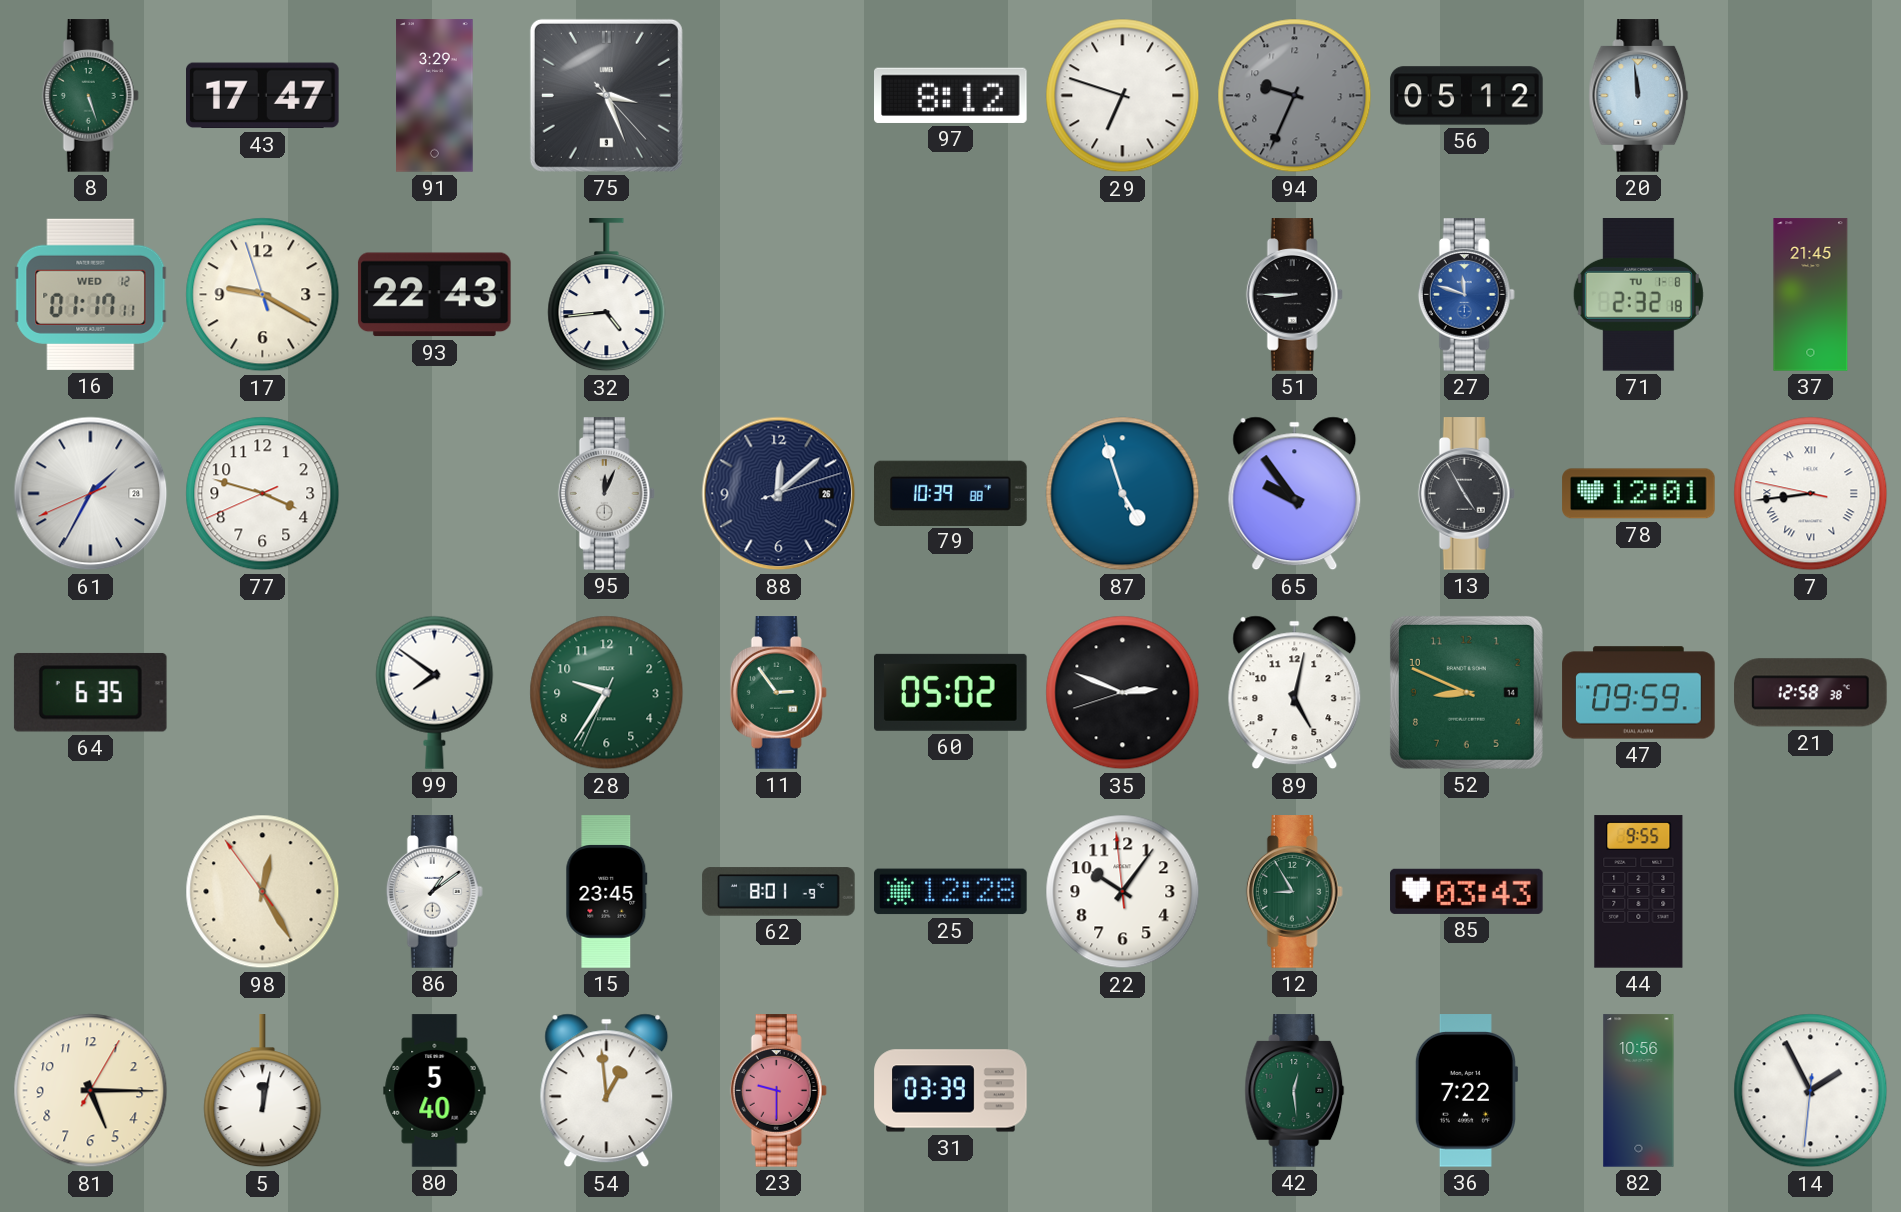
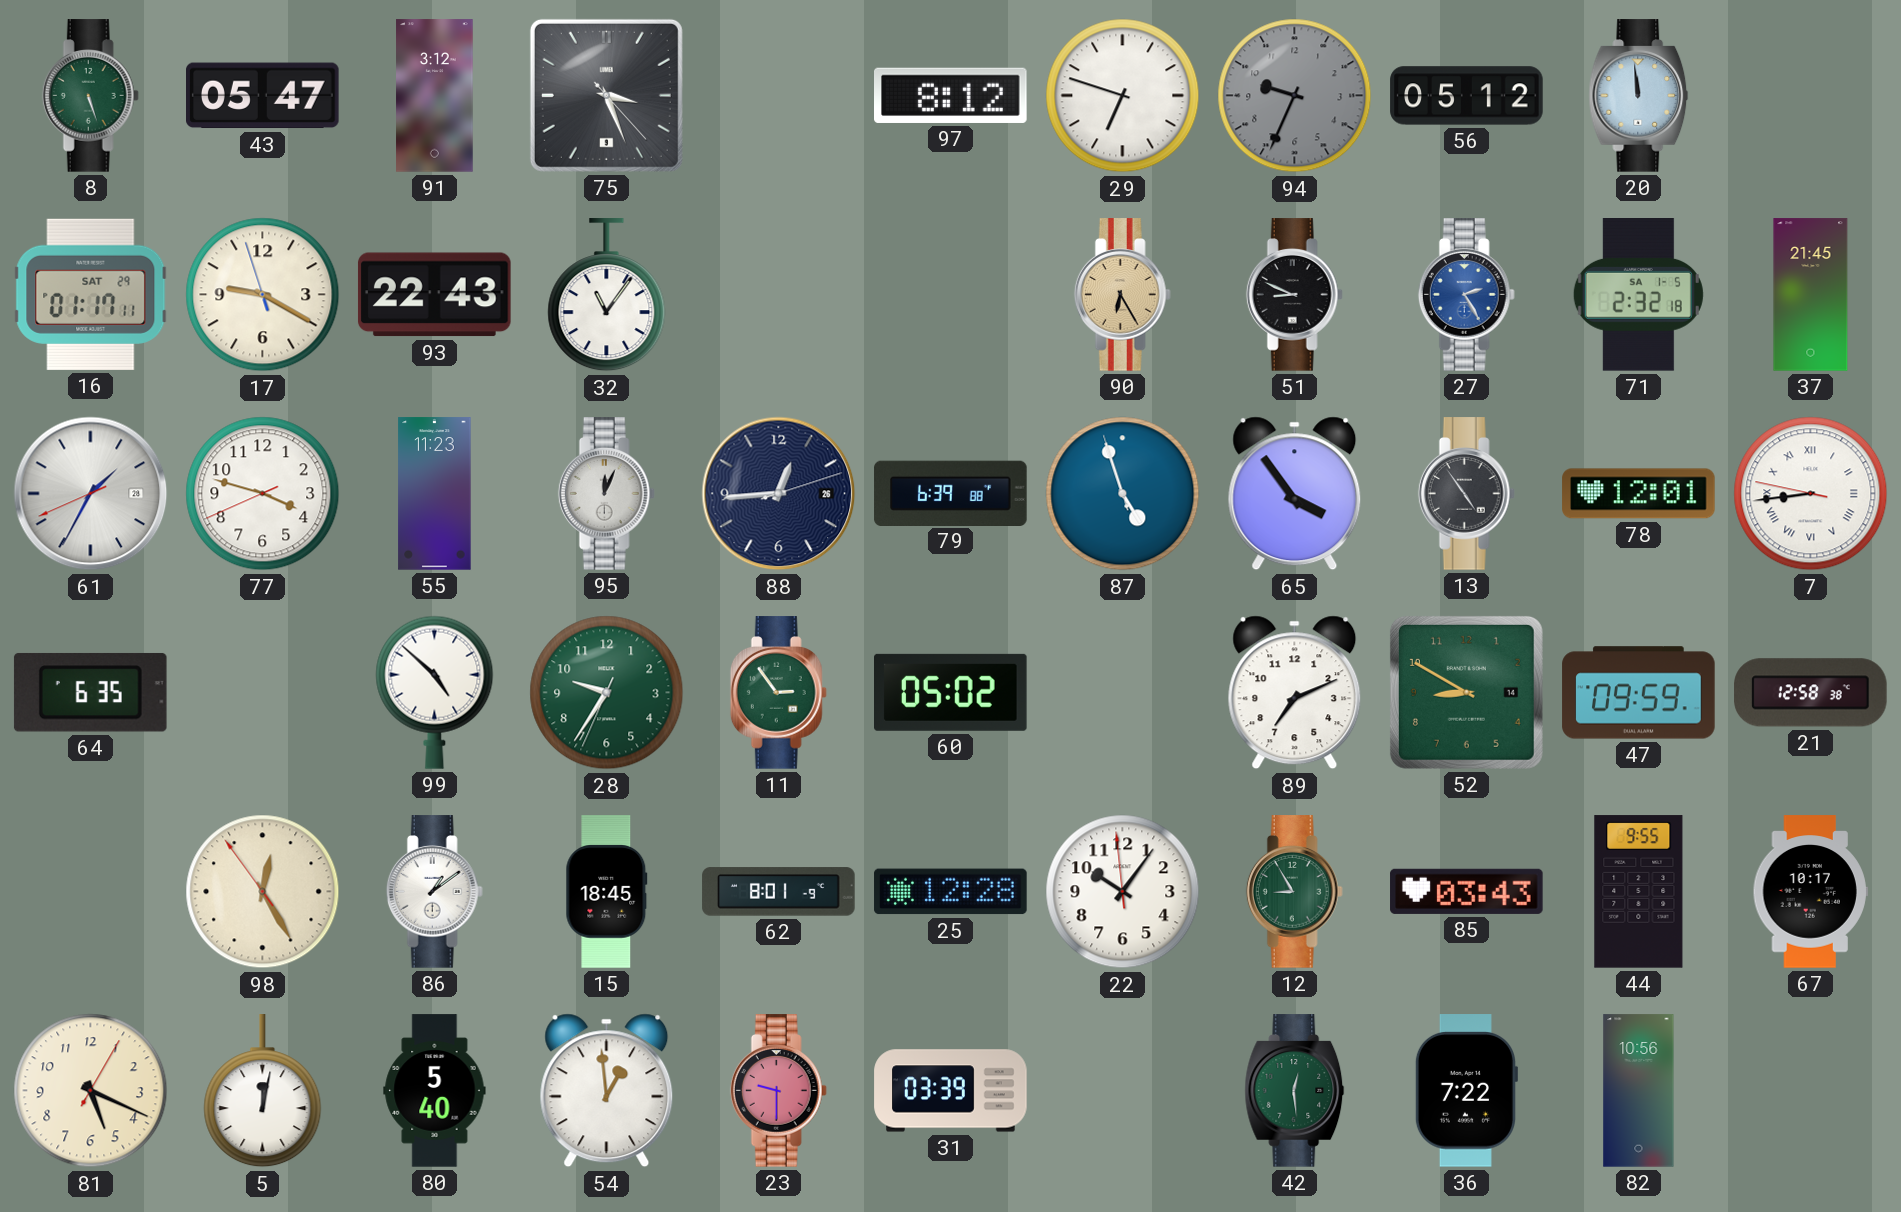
43: 17:47 -> 05:47
91: 3:29 -> 3:12
16 date: WED 12 -> SAT 29
32: 4:44 -> 11:06
90: none -> 6:25
51: 8:45 -> 8:49
27: 11:48 -> 2:25
71 date: TU 1-8 -> SA 1-5
55: none -> 11:23
88: 12:08 -> 12:44
79: 10:39 -> 6:39
65: 9:54 -> 3:54
13: 4:55 -> 4:54
99: 7:51 -> 4:52
35: 2:48 -> none
89: 5:02 -> 7:11
52: 8:49 -> 8:50
15: 23:45 -> 18:45
67: none -> 10:17
81: 5:15 -> 5:19
14: 1:55 -> none
